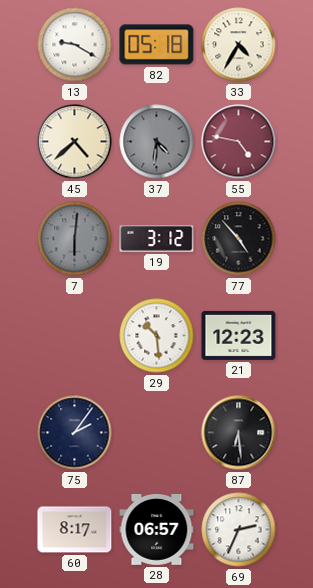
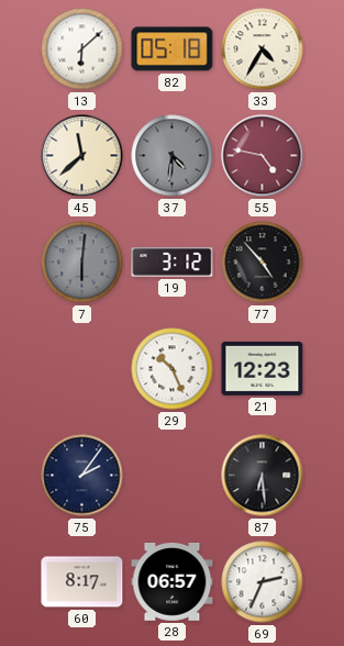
13: 9:20 -> 6:08
45: 4:38 -> 11:38
29: 10:29 -> 10:26
